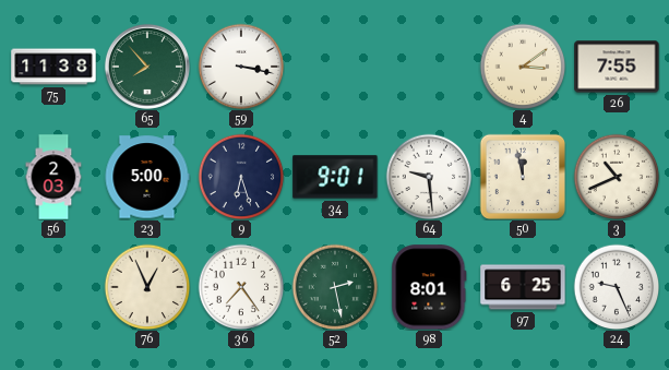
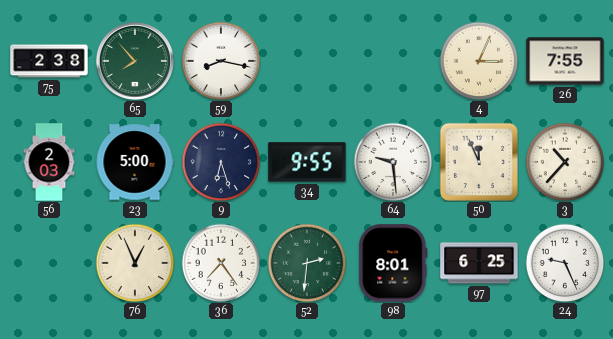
75: 11:38 -> 2:38
59: 3:17 -> 8:17
4: 3:09 -> 3:04
34: 9:01 -> 9:55
50: 11:58 -> 11:56
3: 10:41 -> 10:37
52: 2:28 -> 2:31
